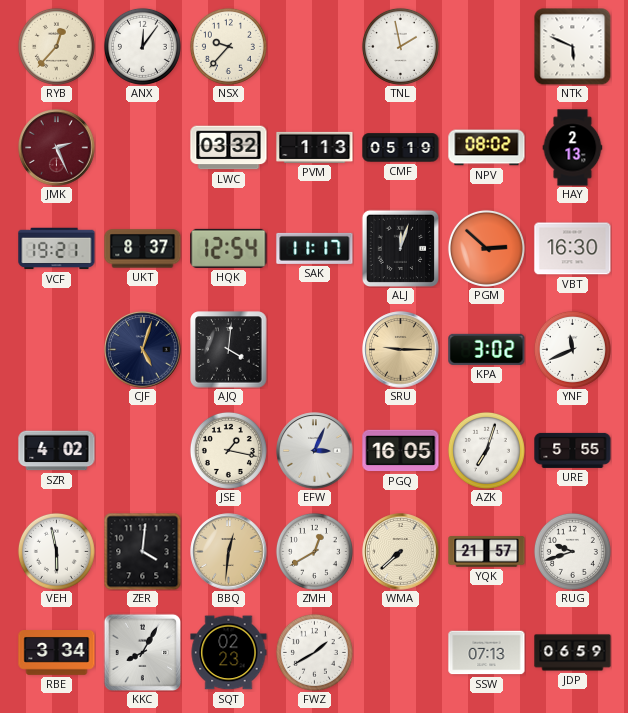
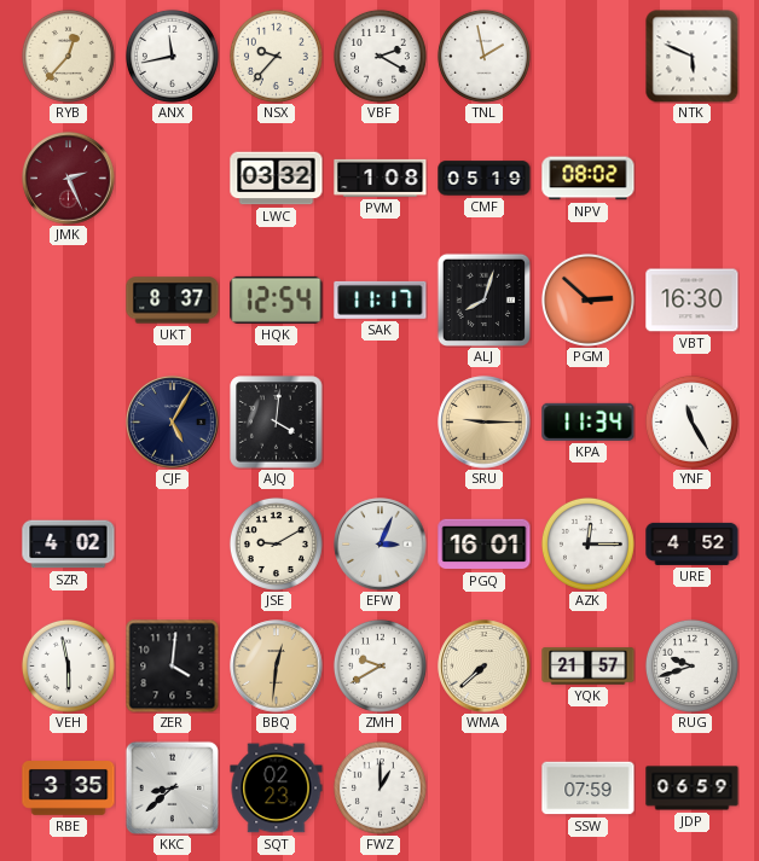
ANX: 12:06 -> 11:43
VBF: none -> 2:20
PVM: 1:13 -> 1:08
HAY: 2:13 -> none
VCF: 19:21 -> none
ALJ: 12:03 -> 8:03
CJF: 5:03 -> 5:05
KPA: 3:02 -> 11:34
YNF: 11:41 -> 11:25
JSE: 1:17 -> 9:10
PGQ: 16:05 -> 16:01
AZK: 7:03 -> 12:15
URE: 5:55 -> 4:52
ZMH: 12:40 -> 9:40
RBE: 3:34 -> 3:35
KKC: 8:05 -> 8:38
FWZ: 1:40 -> 1:00
SSW: 07:13 -> 07:59
